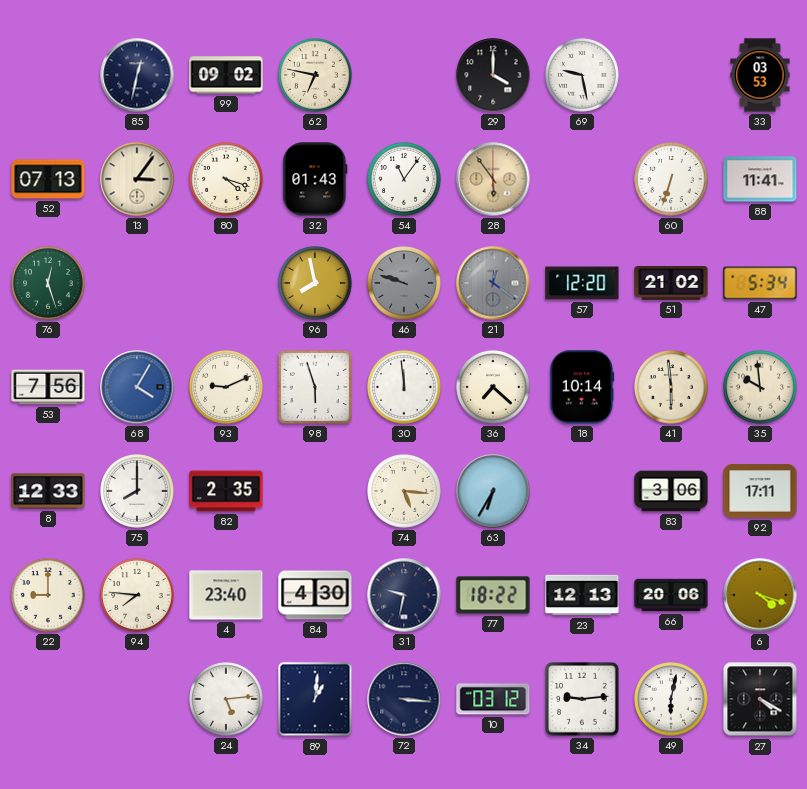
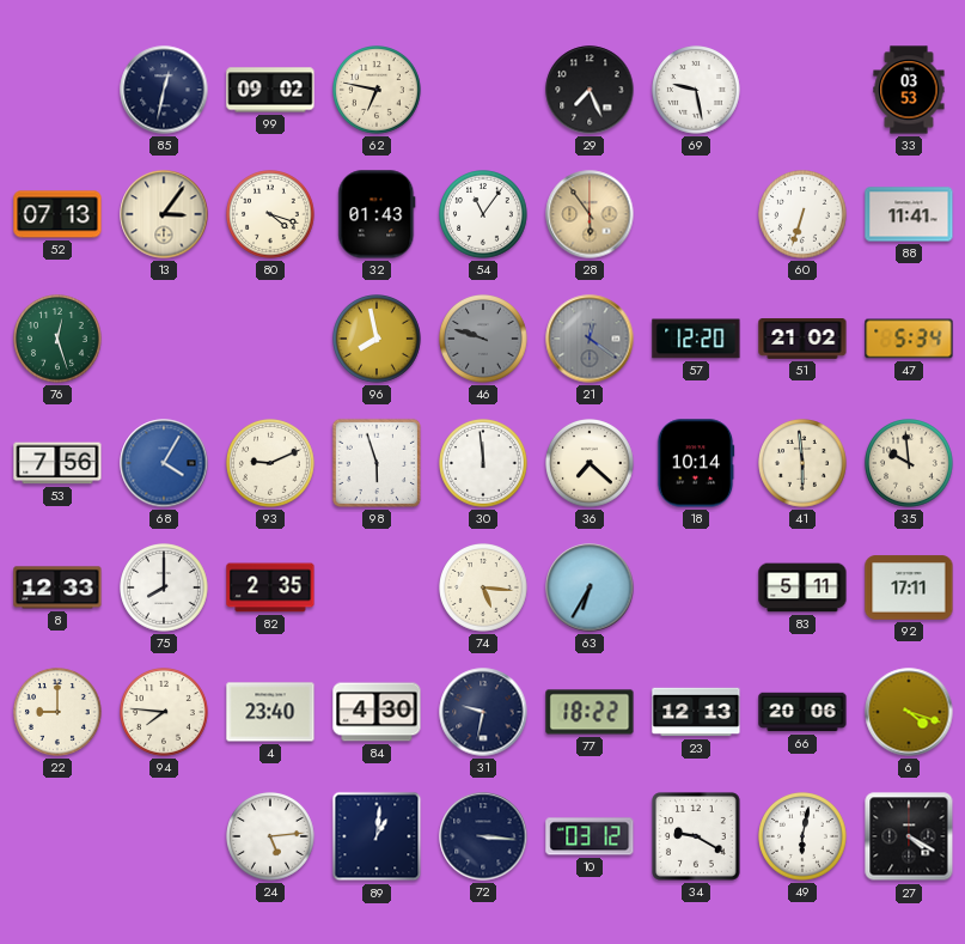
29: 4:00 -> 7:26
83: 3:06 -> 5:11
34: 9:14 -> 9:20
